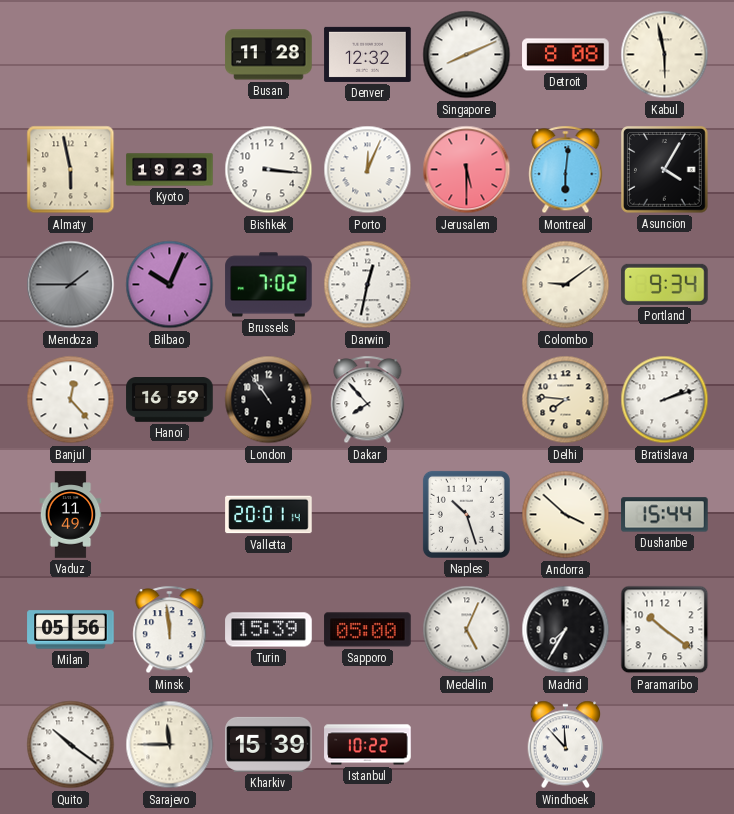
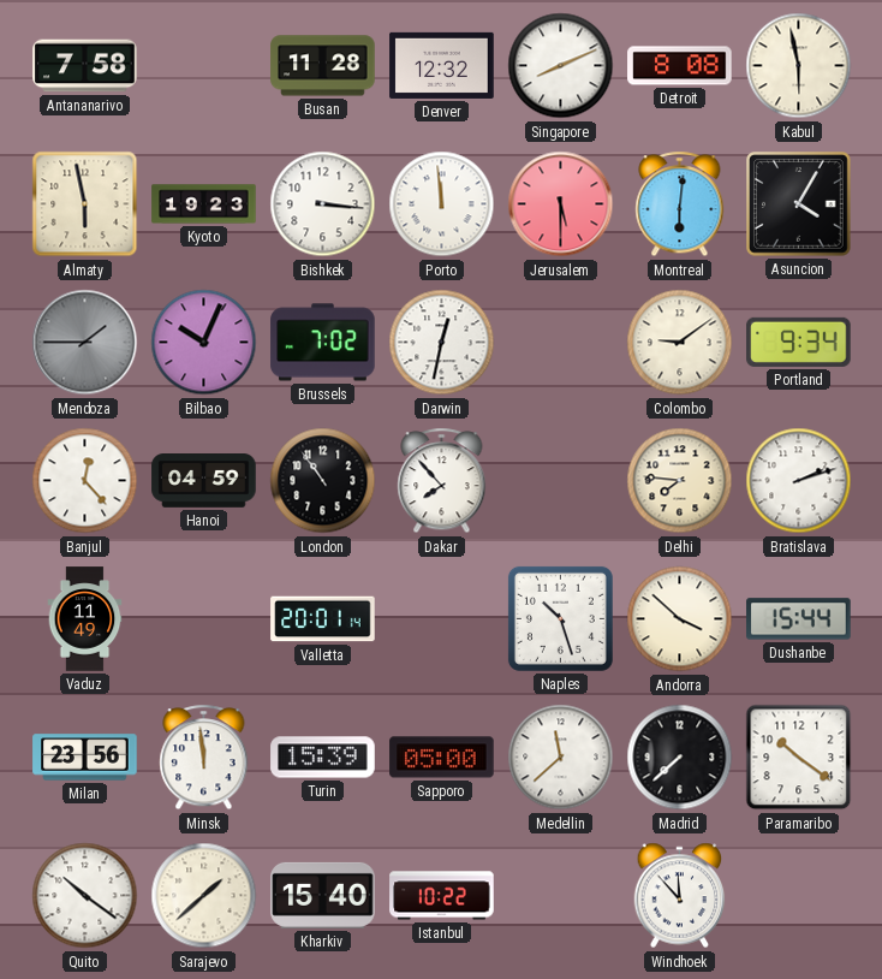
Antananarivo: none -> 7:58
Porto: 12:04 -> 11:59
Hanoi: 16:59 -> 04:59
Milan: 05:56 -> 23:56
Medellin: 5:04 -> 11:38
Madrid: 7:35 -> 7:38
Sarajevo: 11:45 -> 1:38
Kharkiv: 15:39 -> 15:40
